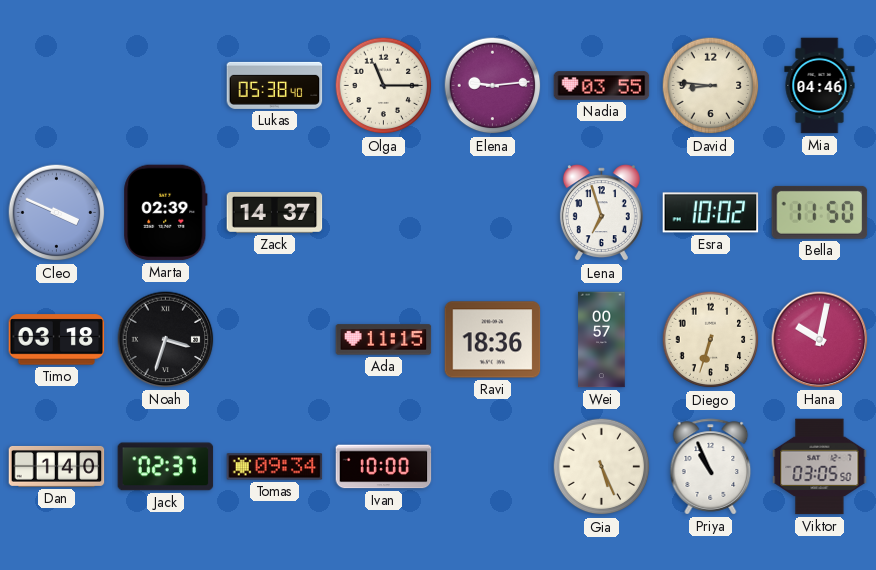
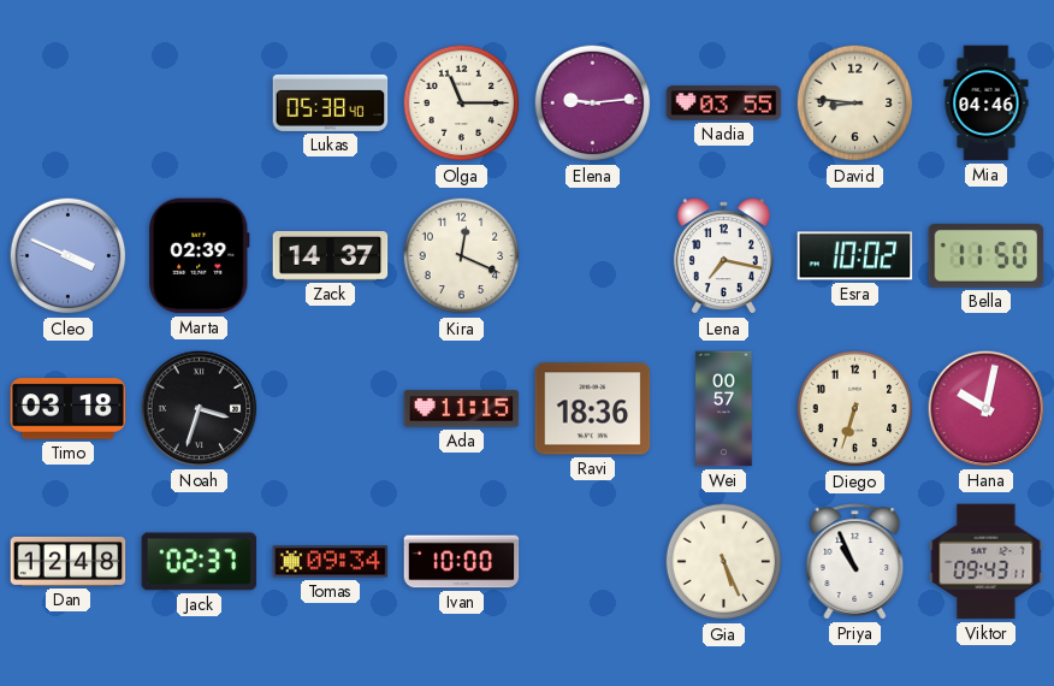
Kira: none -> 12:19
Lena: 6:57 -> 7:17
Dan: 1:40 -> 12:48
Viktor: 03:05 -> 09:43
